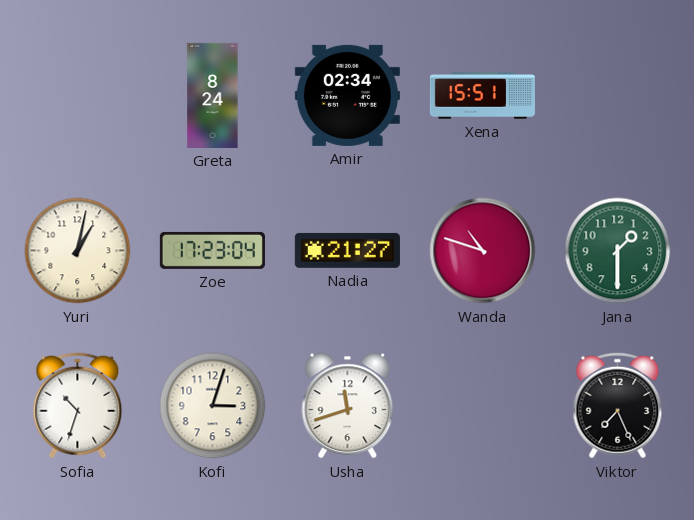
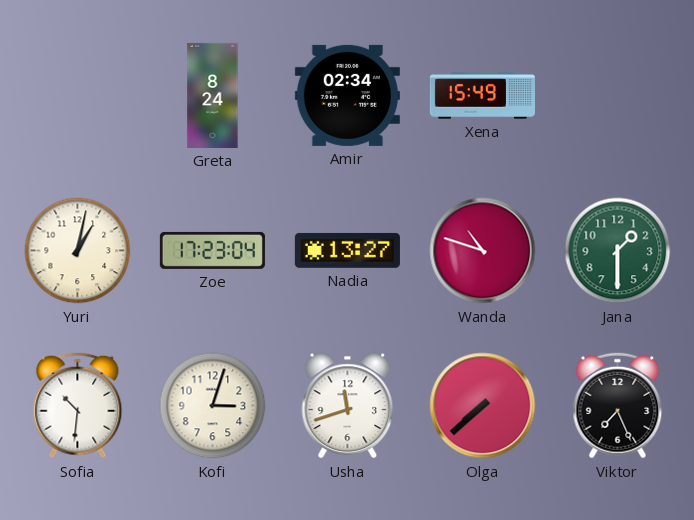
Xena: 15:51 -> 15:49
Nadia: 21:27 -> 13:27
Sofia: 10:33 -> 10:31
Olga: none -> 7:38
